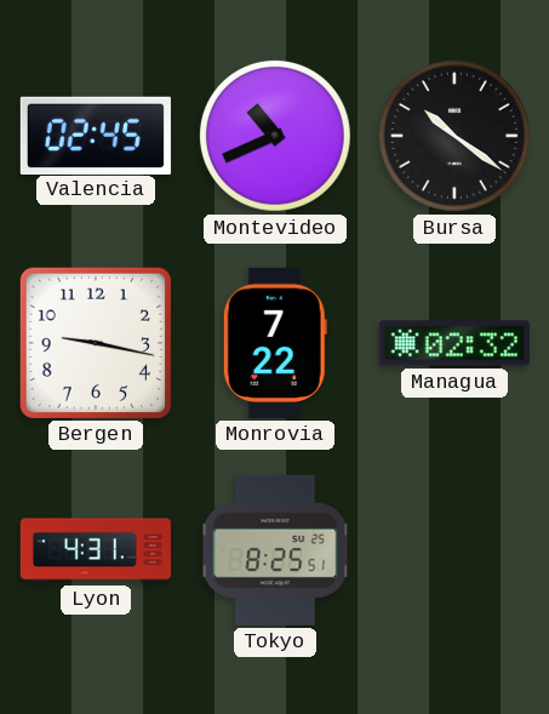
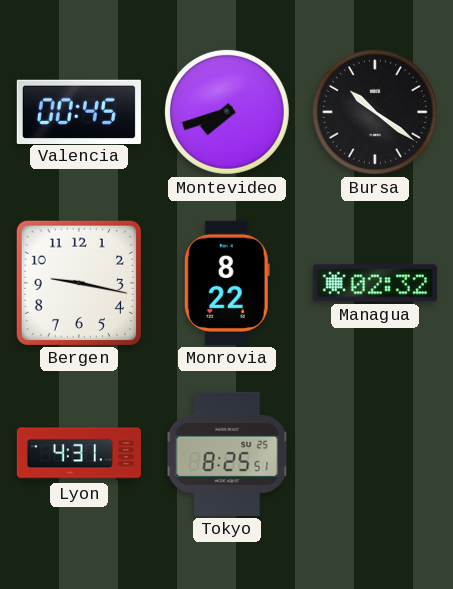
Valencia: 02:45 -> 00:45
Montevideo: 10:41 -> 7:42
Monrovia: 7:22 -> 8:22
